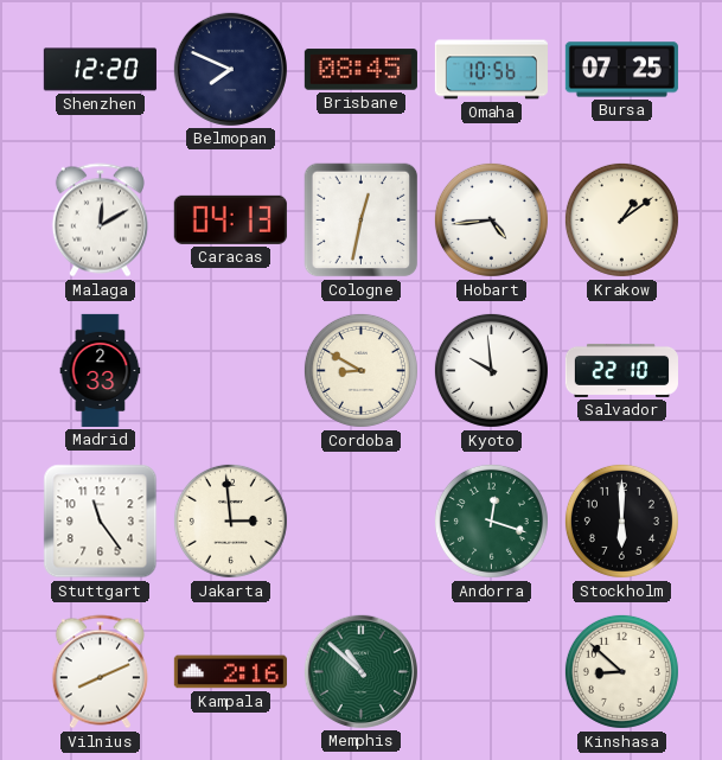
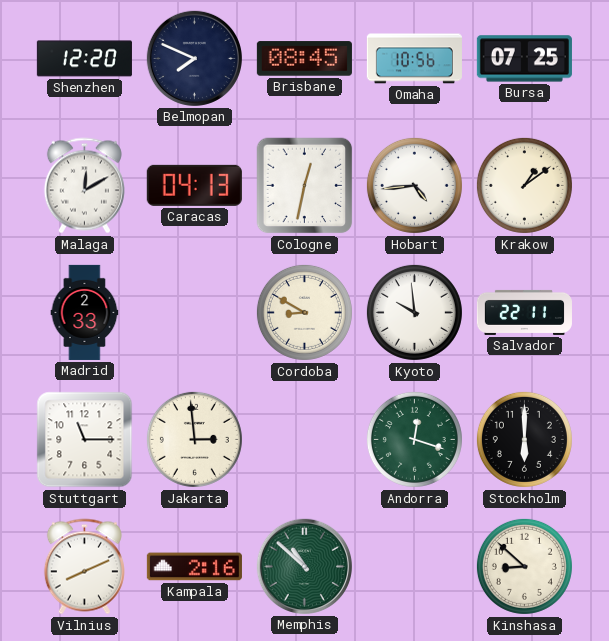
Salvador: 22:10 -> 22:11
Stuttgart: 11:24 -> 11:15
